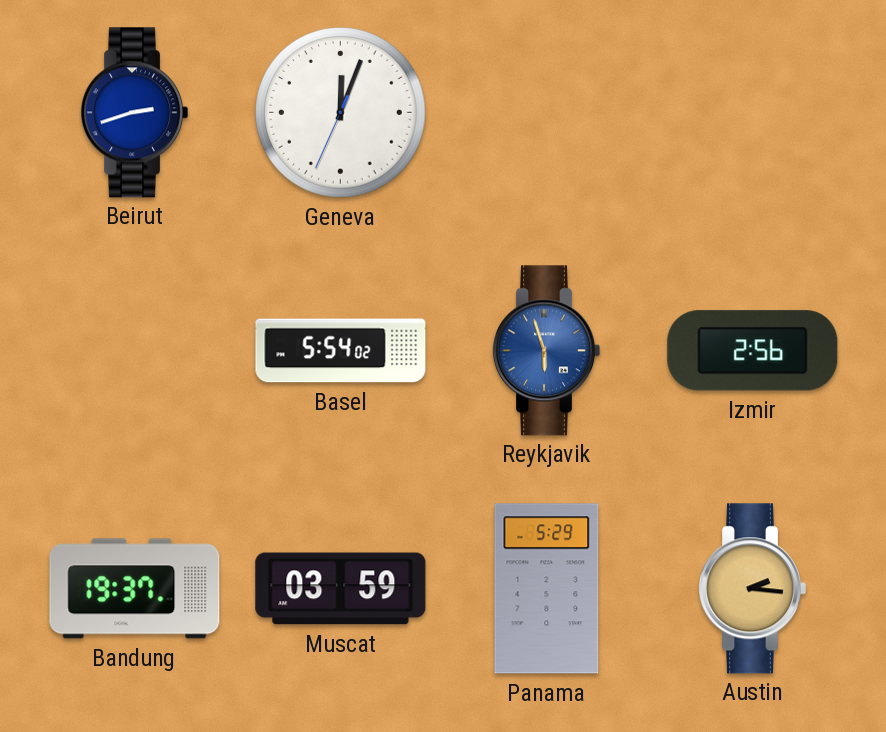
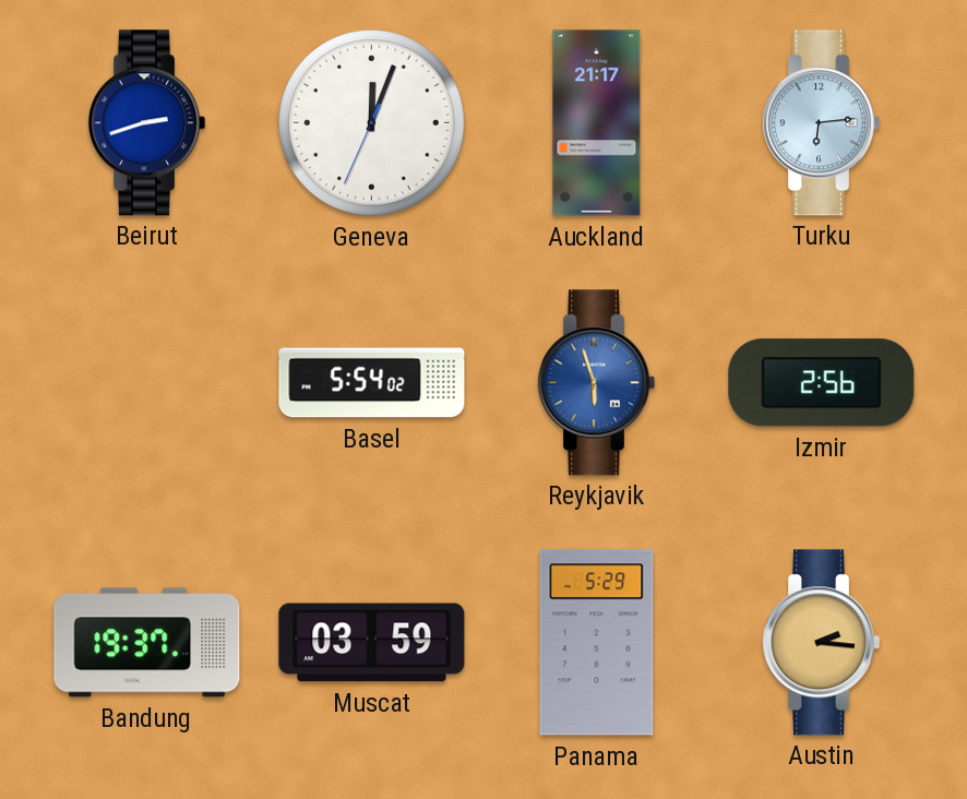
Auckland: none -> 21:17
Turku: none -> 6:14
